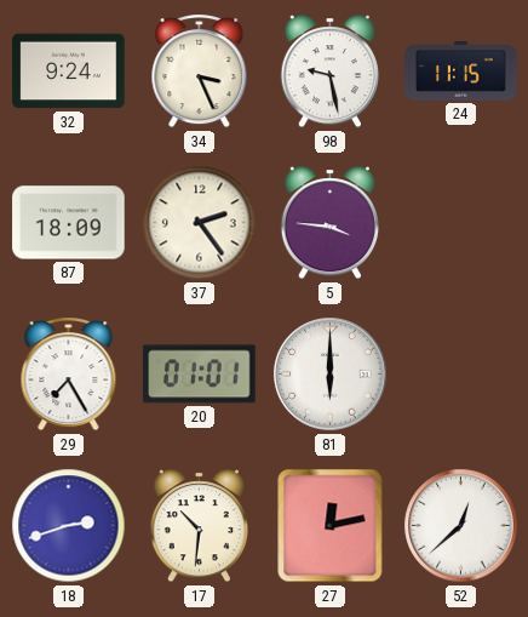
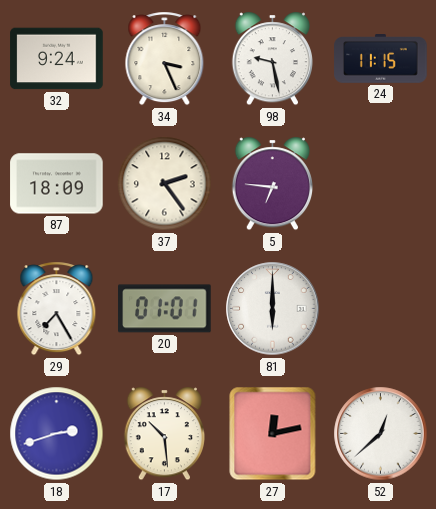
5: 3:46 -> 6:46
17: 10:31 -> 10:29
